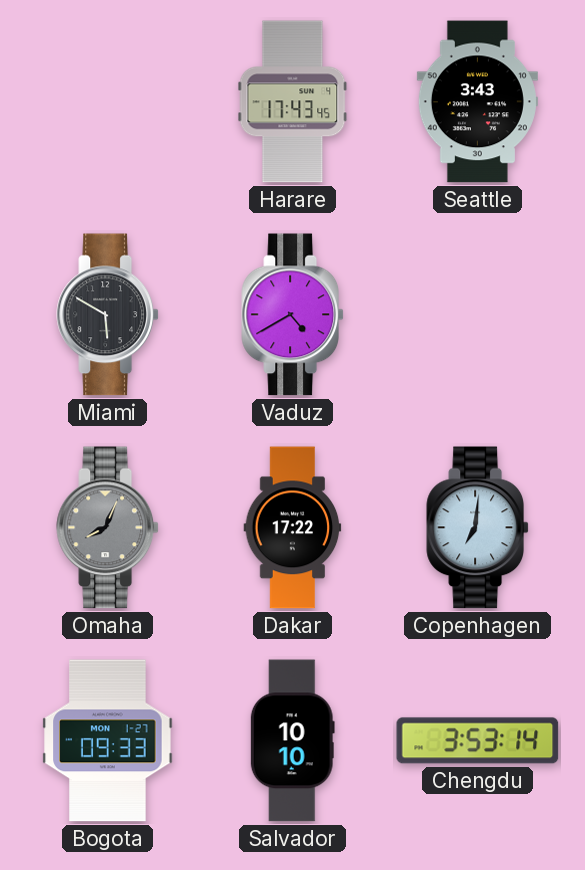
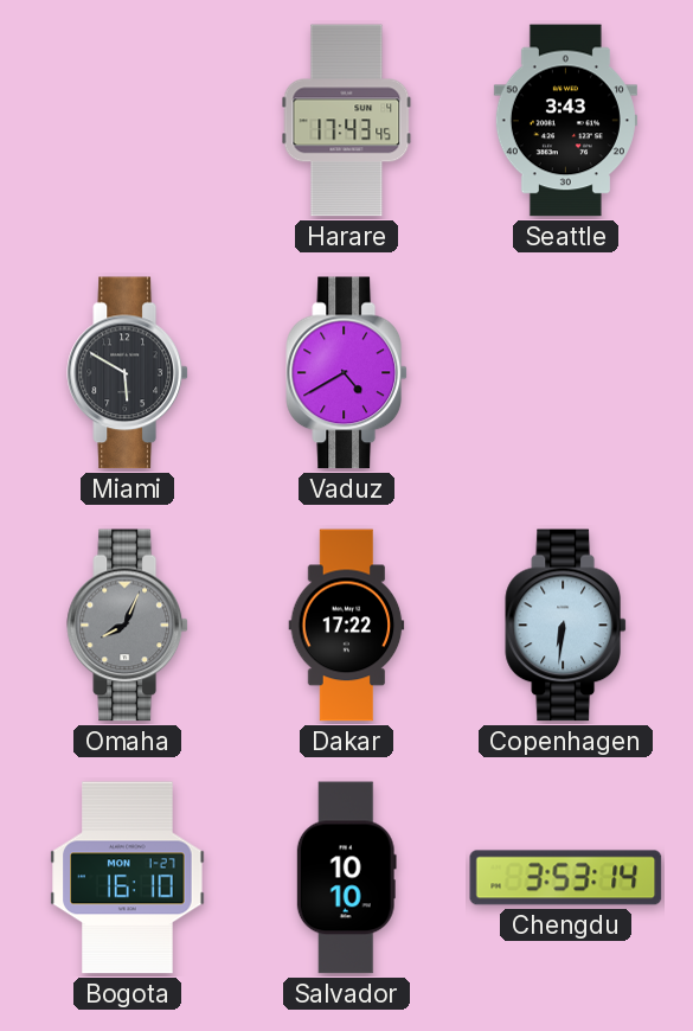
Copenhagen: 7:01 -> 6:31
Bogota: 09:33 -> 16:10
